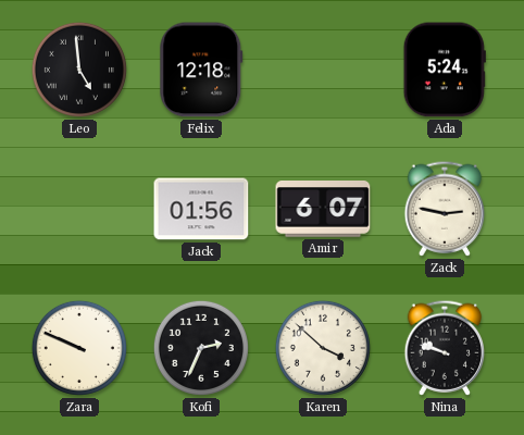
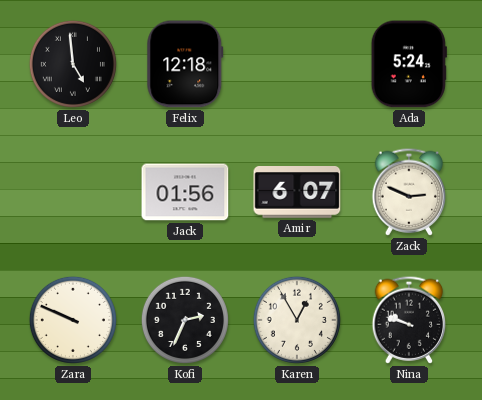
Zack: 2:47 -> 2:49
Karen: 3:52 -> 12:55
